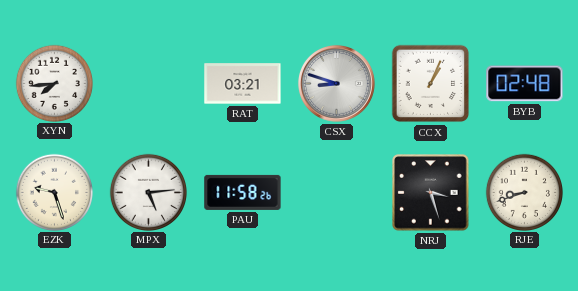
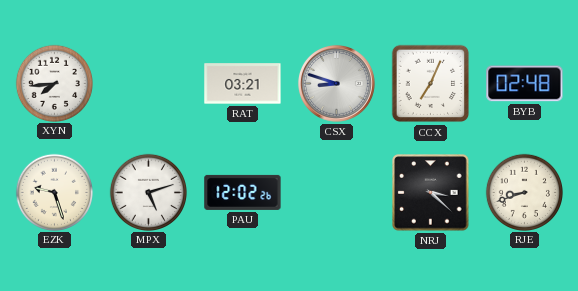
CCX: 1:04 -> 7:04
MPX: 5:14 -> 5:12
PAU: 11:58 -> 12:02
NRJ: 3:27 -> 3:22
